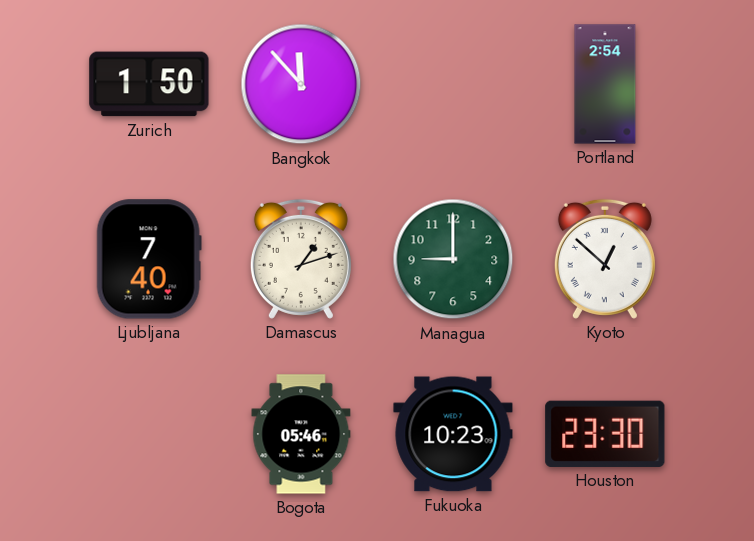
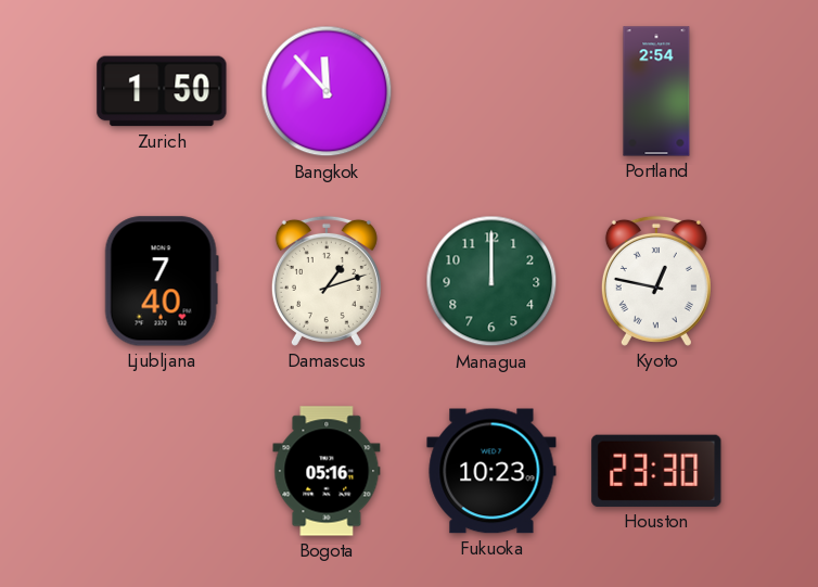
Managua: 9:00 -> 12:00
Kyoto: 12:52 -> 12:47
Bogota: 05:46 -> 05:16
